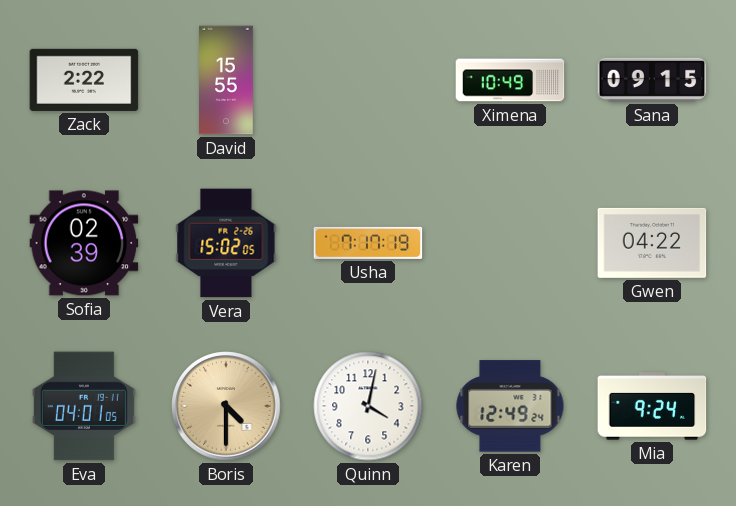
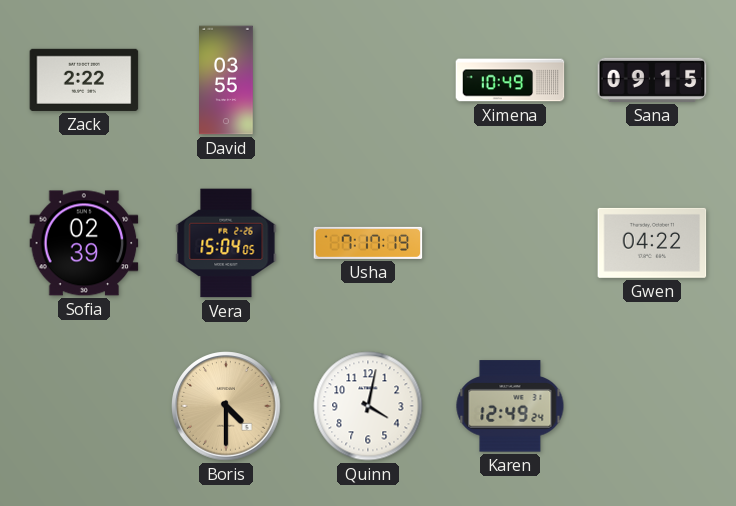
David: 15:55 -> 03:55
Vera: 15:02 -> 15:04
Eva: 04:01 -> none
Mia: 9:24 -> none
